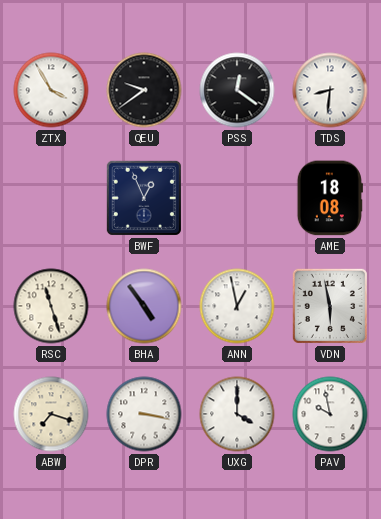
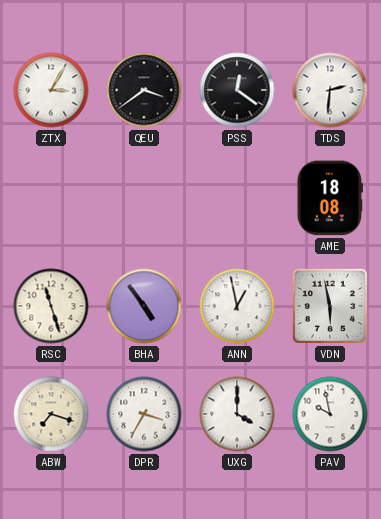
ZTX: 3:55 -> 3:05
QEU: 9:39 -> 3:39
TDS: 8:31 -> 2:31
BWF: 12:56 -> none
DPR: 3:17 -> 3:35
